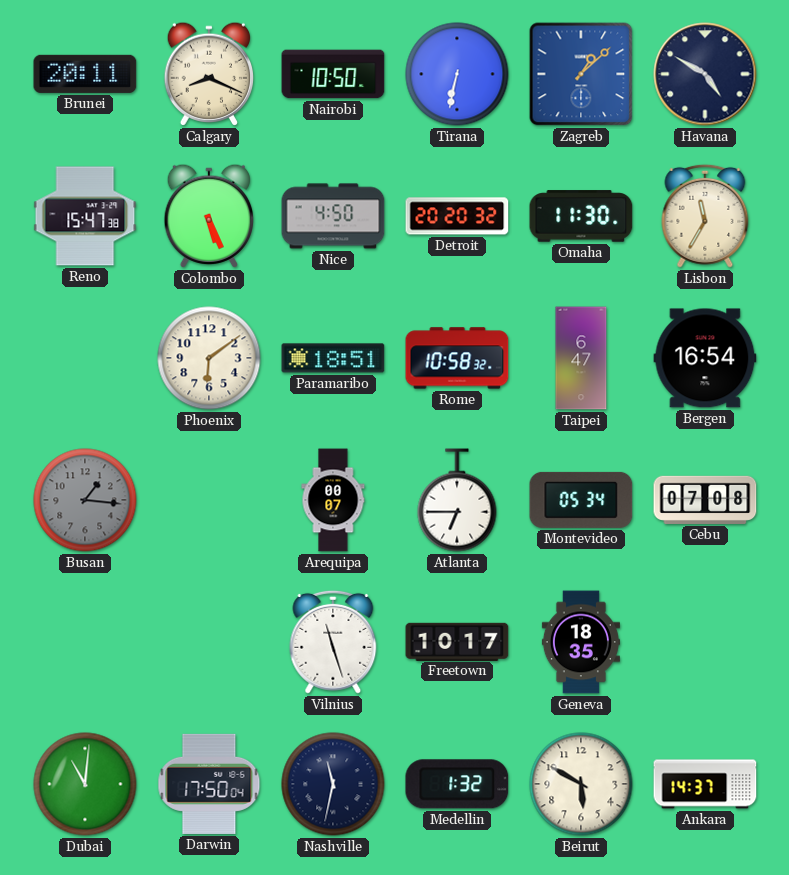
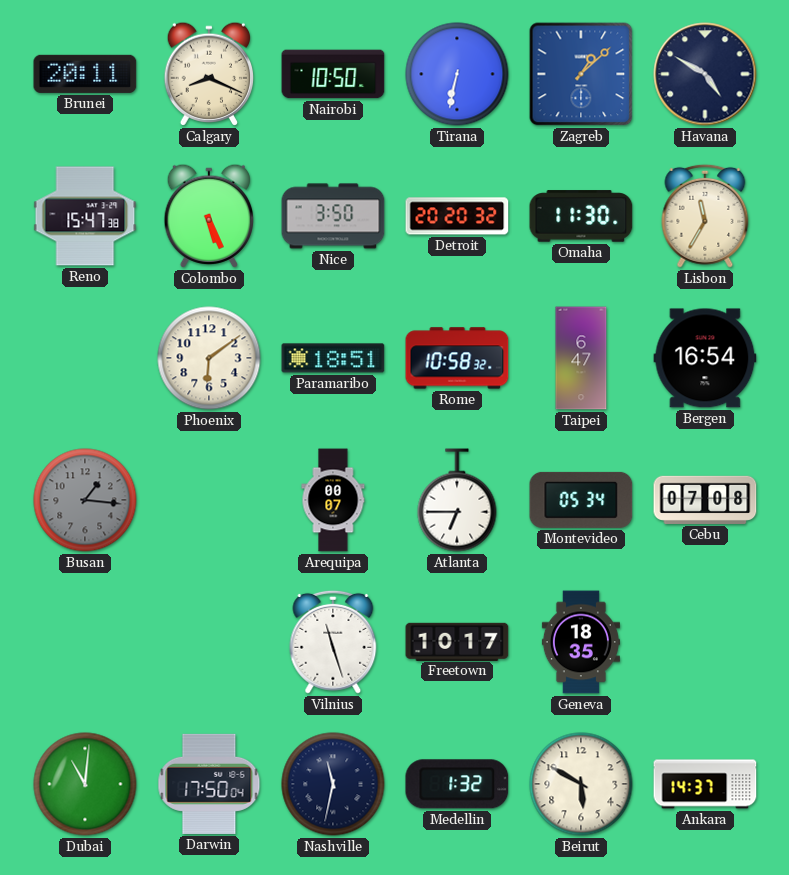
Nice: 4:50 -> 3:50
